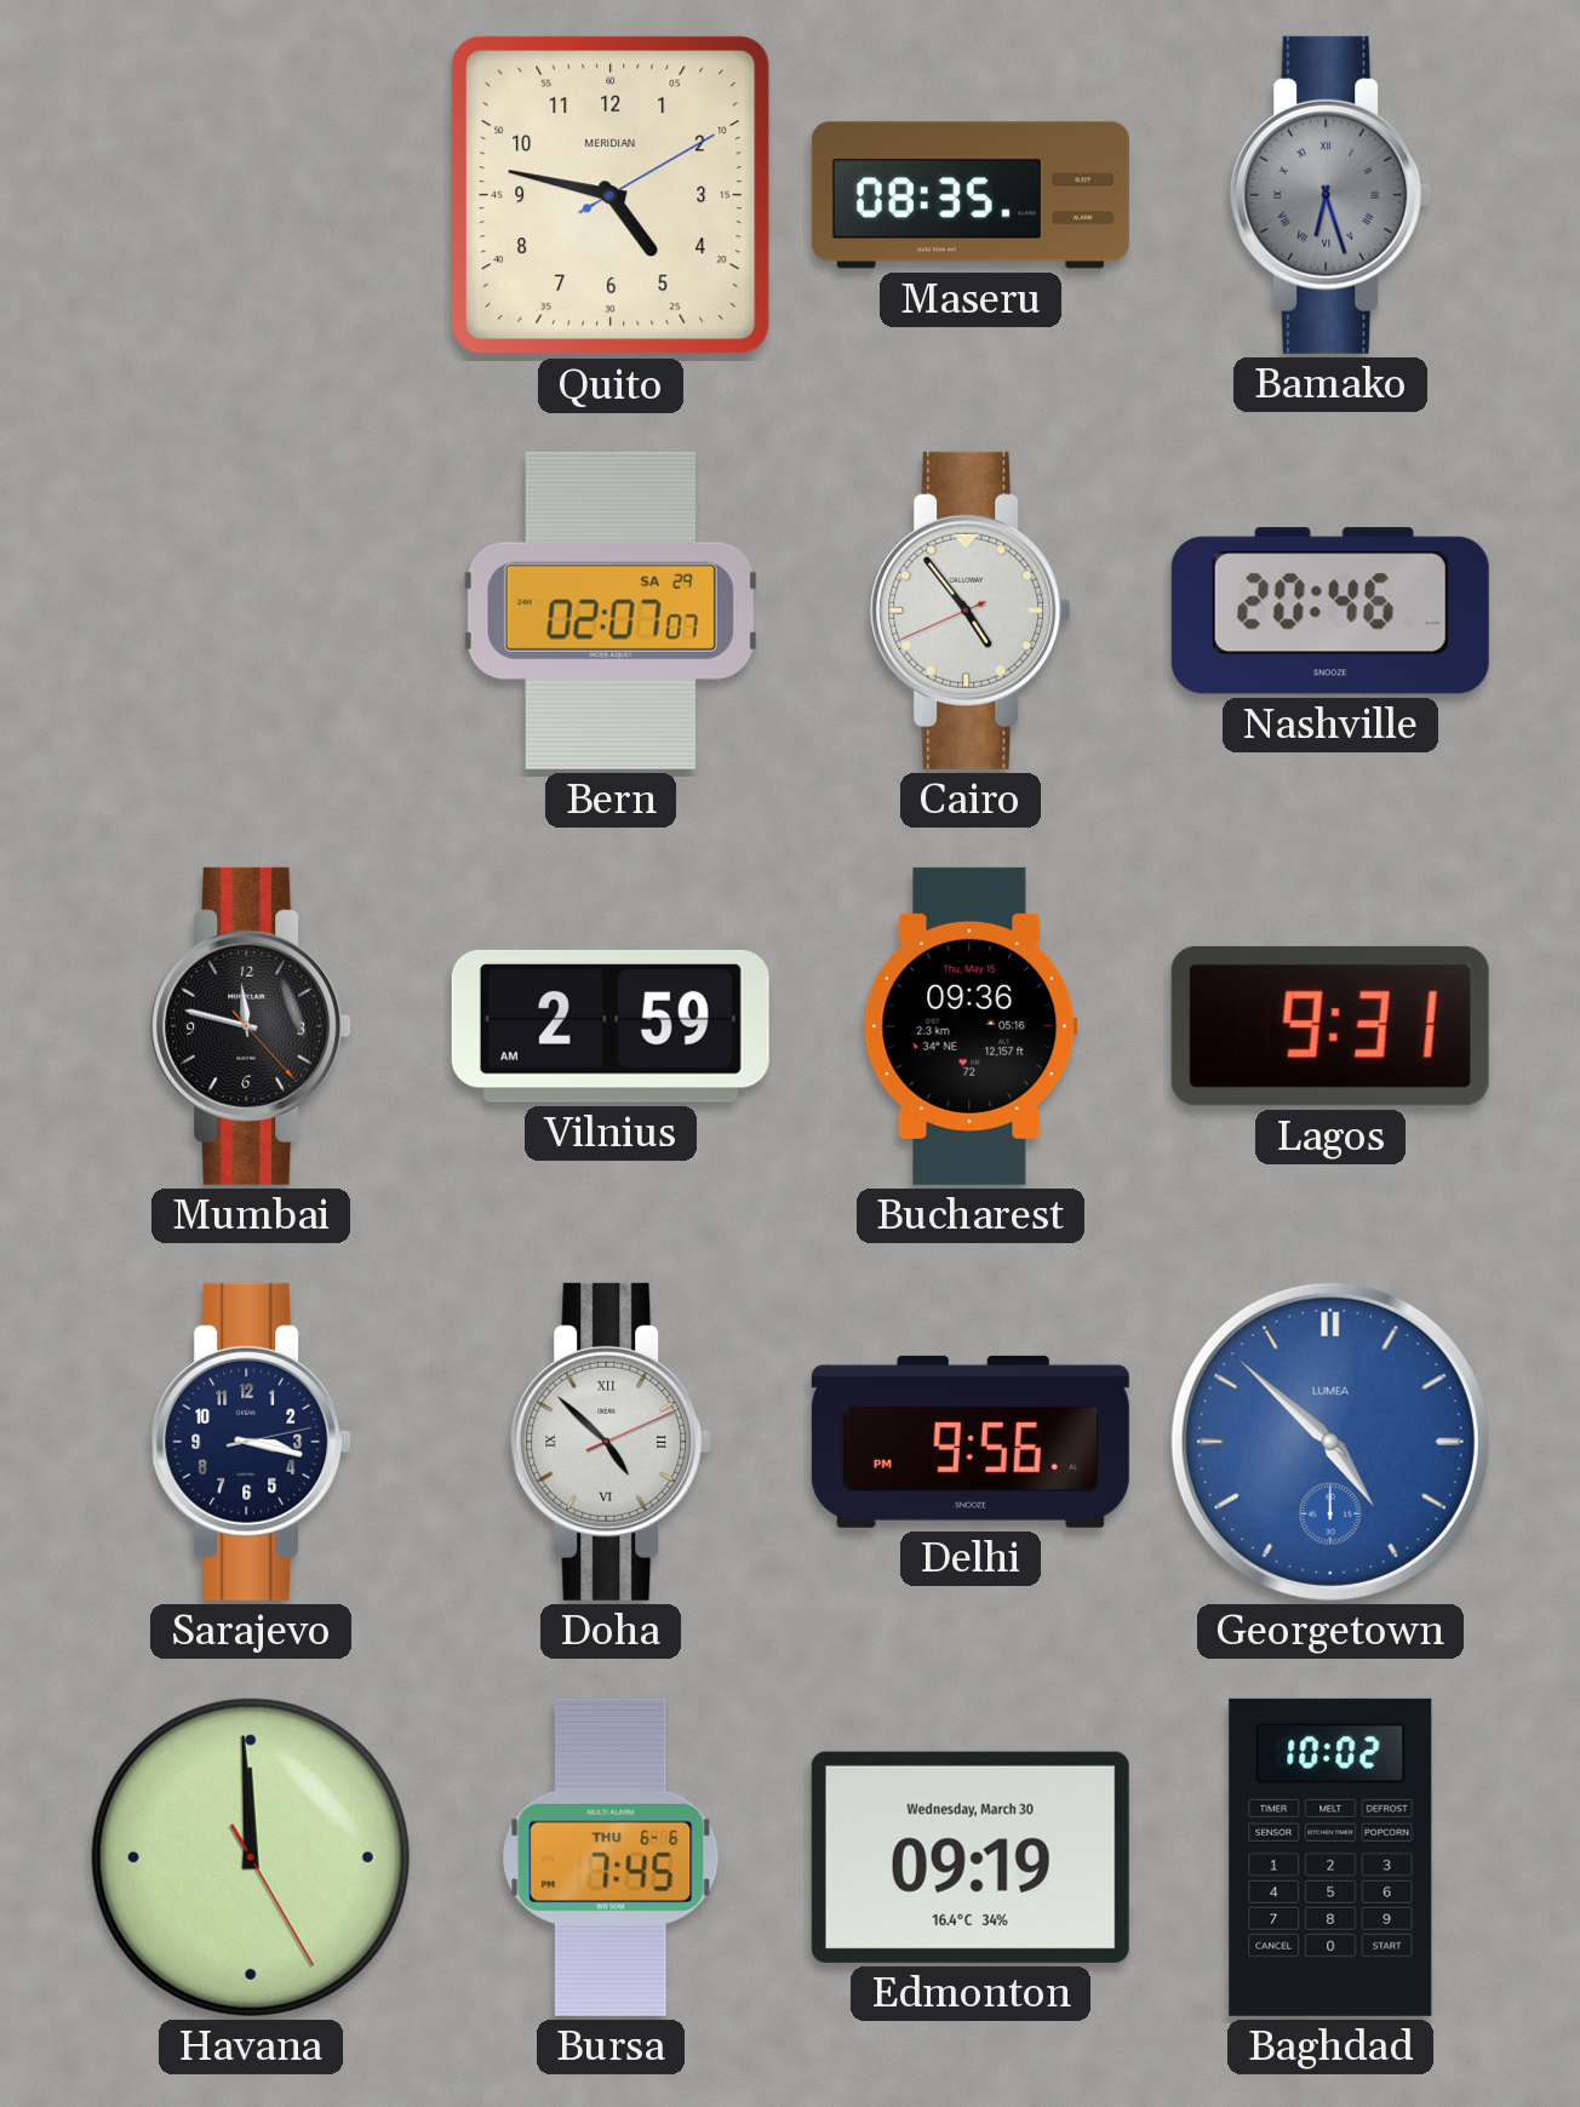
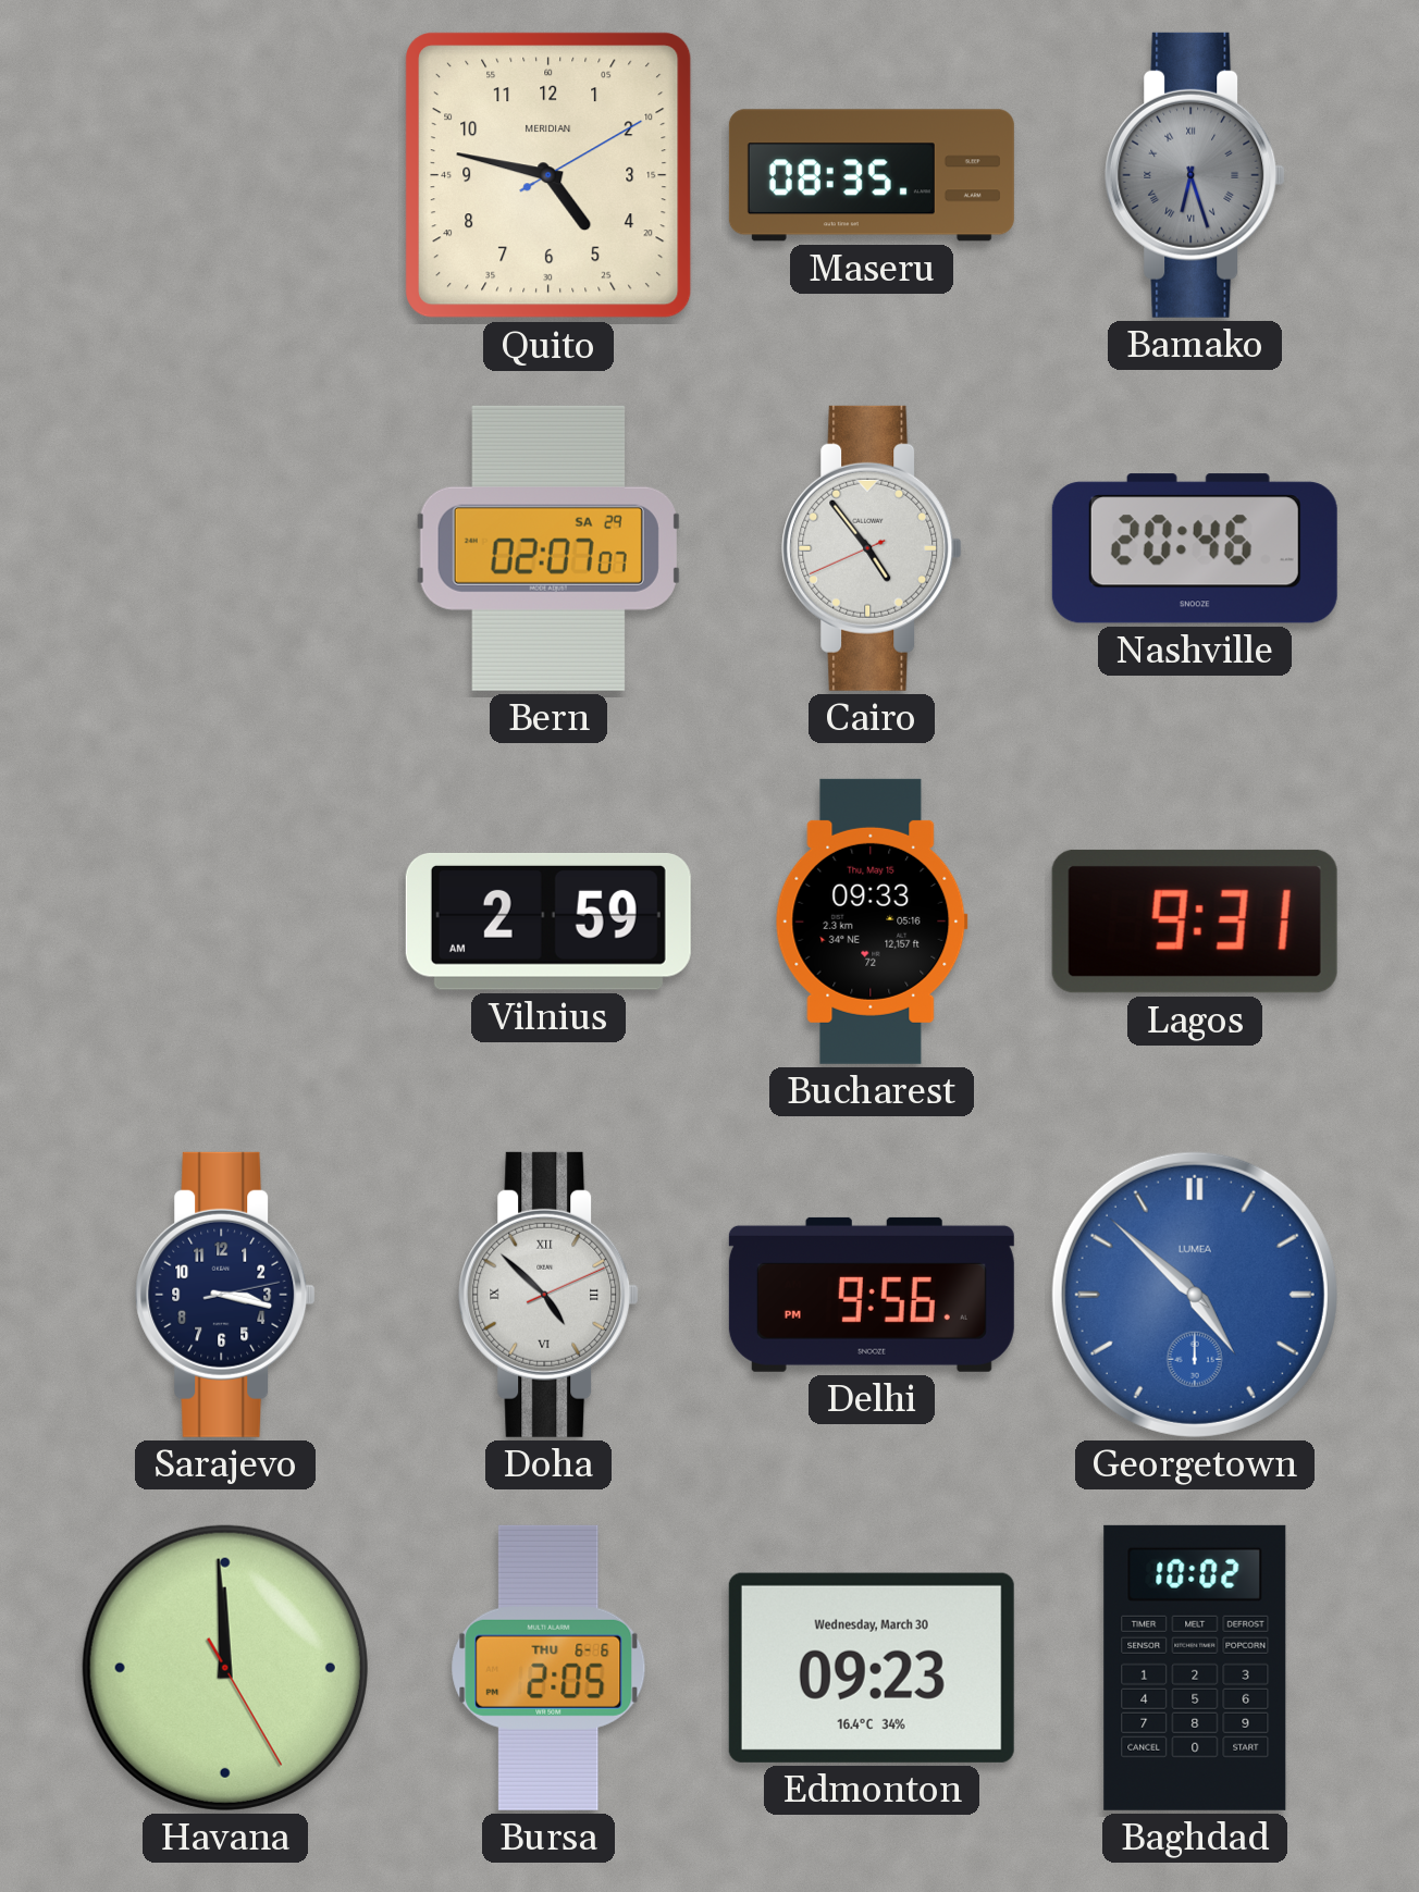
Mumbai: 11:47 -> none
Bucharest: 09:36 -> 09:33
Bursa: 7:45 -> 2:05
Edmonton: 09:19 -> 09:23
